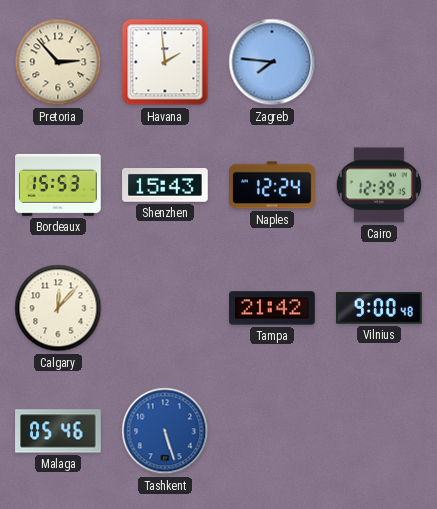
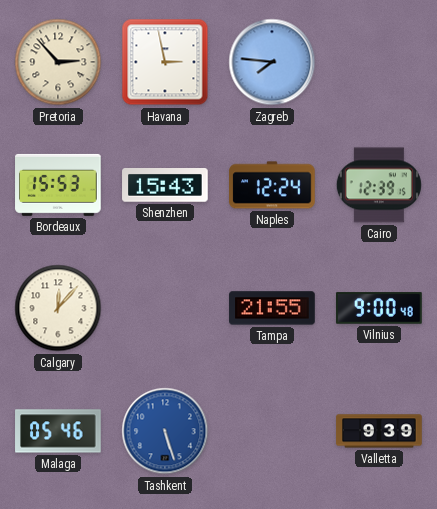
Havana: 1:59 -> 2:58
Tampa: 21:42 -> 21:55
Valletta: none -> 9:39
